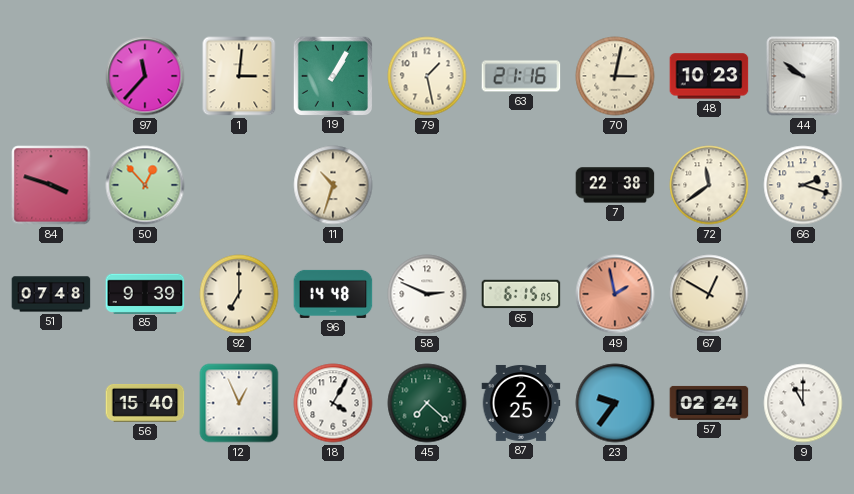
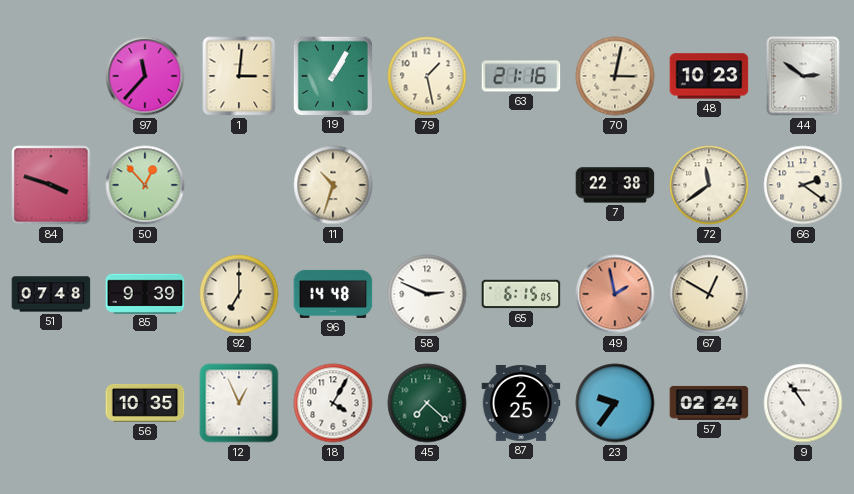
44: 9:51 -> 2:51
66: 2:18 -> 2:21
56: 15:40 -> 10:35
9: 11:00 -> 10:54
